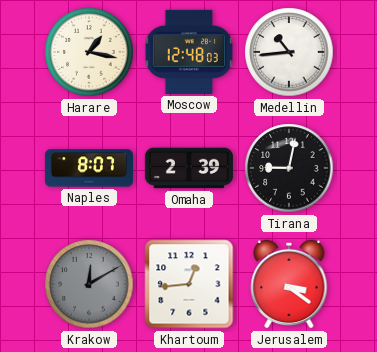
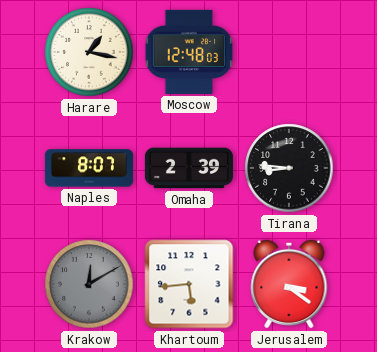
Medellin: 10:44 -> none
Tirana: 9:02 -> 8:46
Khartoum: 12:44 -> 5:44
